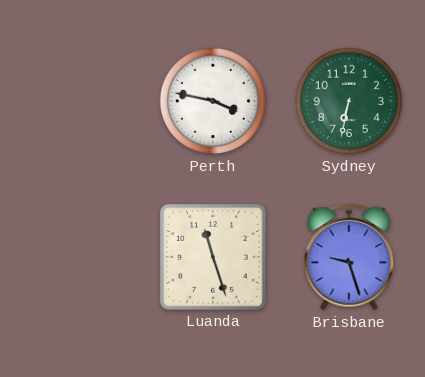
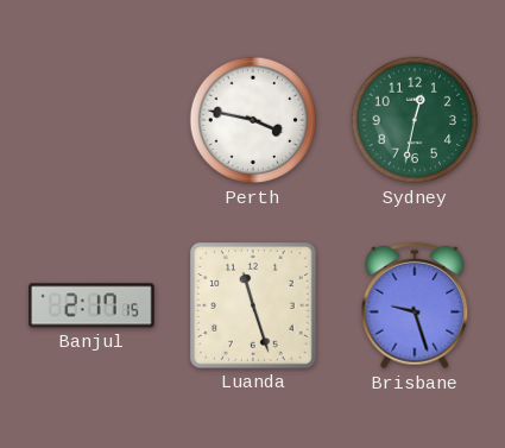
Sydney: 6:32 -> 12:32
Banjul: none -> 2:17
